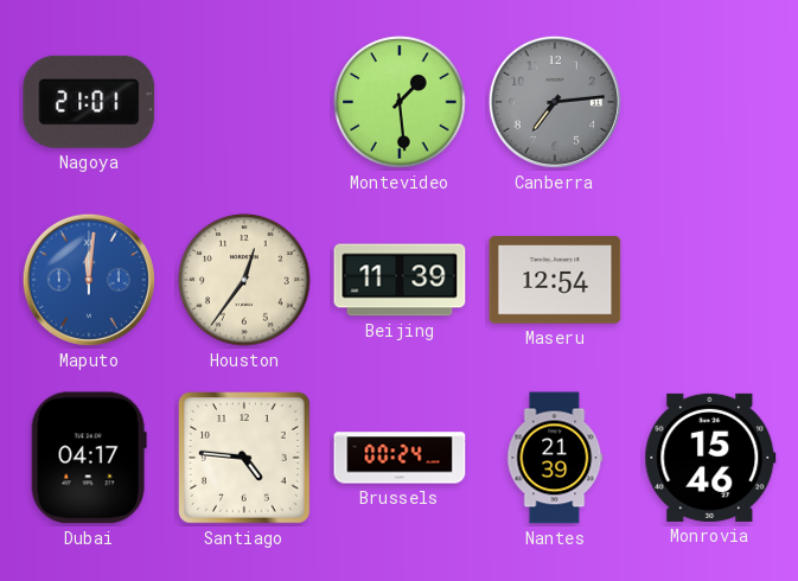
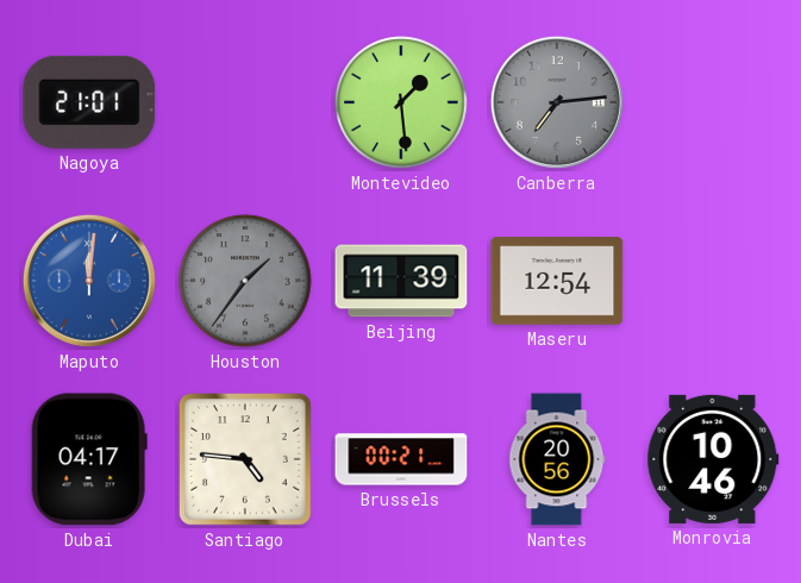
Houston: 12:36 -> 1:36
Houston dial: cream -> grey
Brussels: 00:24 -> 00:21
Nantes: 21:39 -> 20:56
Monrovia: 15:46 -> 10:46
